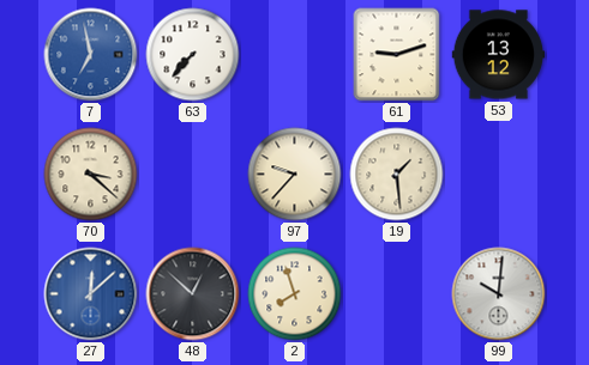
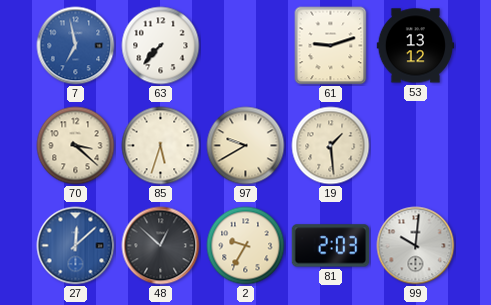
85: none -> 5:33
97: 9:37 -> 9:40
2: 7:57 -> 9:35
81: none -> 2:03
